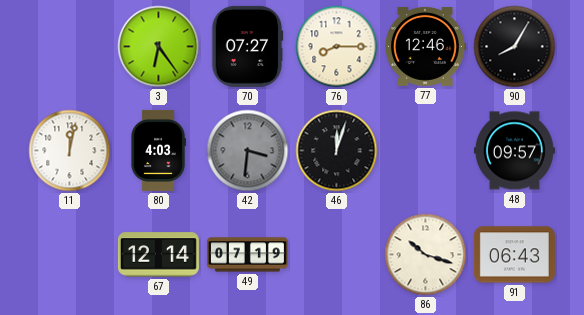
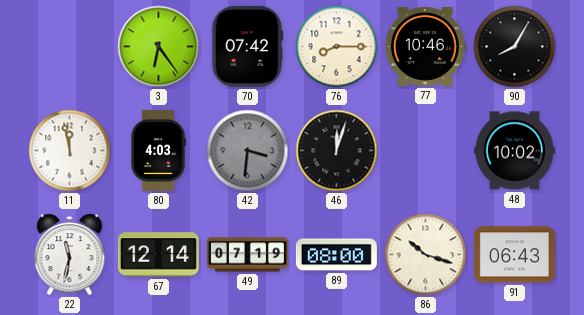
70: 07:27 -> 07:42
77: 12:46 -> 10:46
11: 12:02 -> 11:58
48: 09:57 -> 10:02
22: none -> 11:32
89: none -> 08:00
